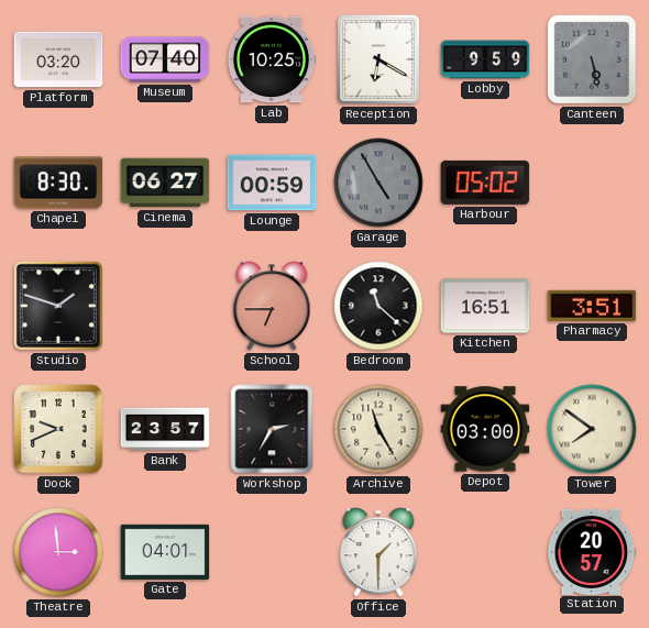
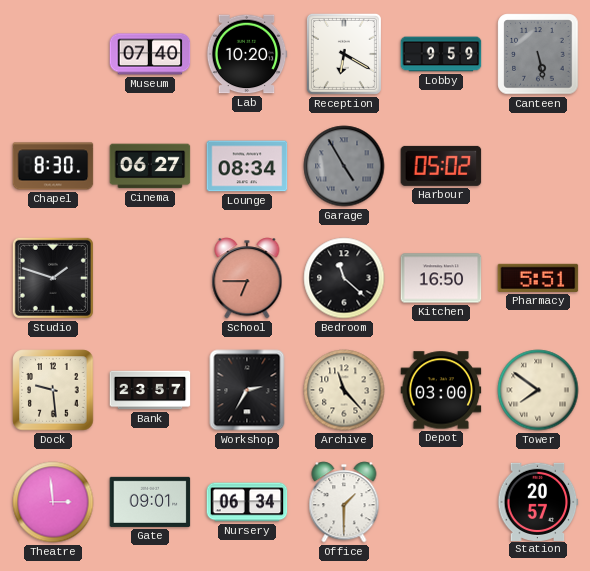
Platform: 03:20 -> none
Lab: 10:25 -> 10:20
Lounge: 00:59 -> 08:34
Kitchen: 16:51 -> 16:50
Pharmacy: 3:51 -> 5:51
Dock: 9:41 -> 9:29
Archive: 11:25 -> 11:23
Gate: 04:01 -> 09:01
Nursery: none -> 06:34
